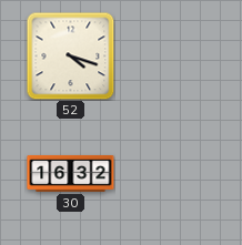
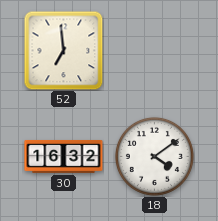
52: 4:18 -> 6:59
18: none -> 4:09
